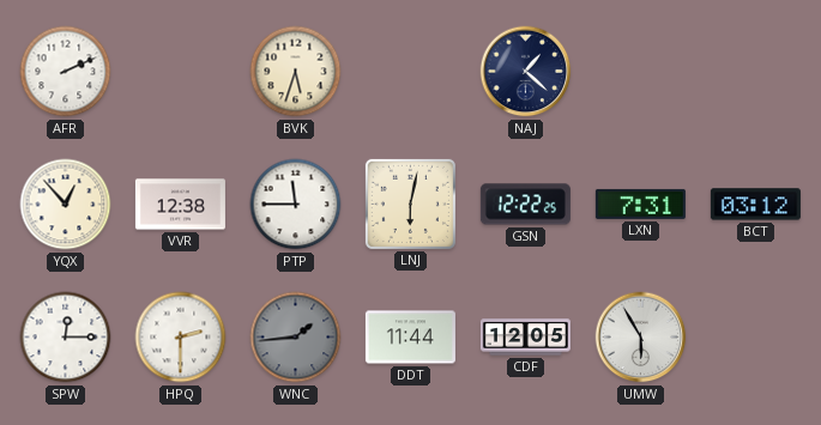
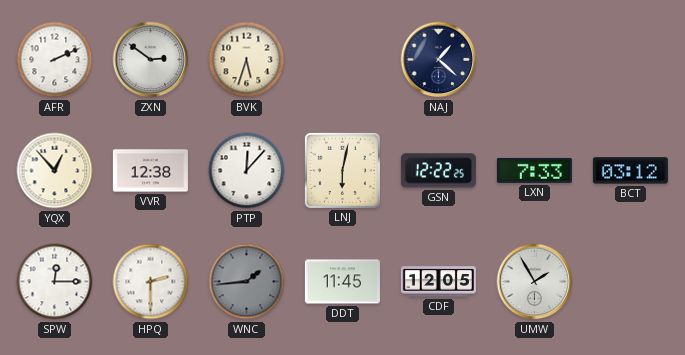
ZXN: none -> 2:51
PTP: 11:45 -> 12:07
LXN: 7:31 -> 7:33
DDT: 11:44 -> 11:45
UMW: 5:55 -> 1:55
